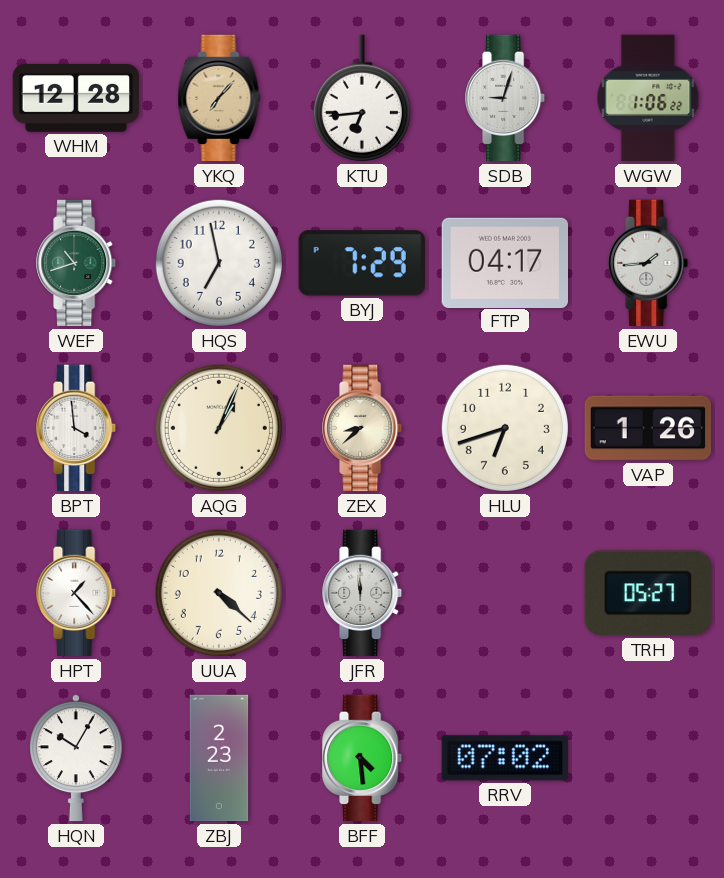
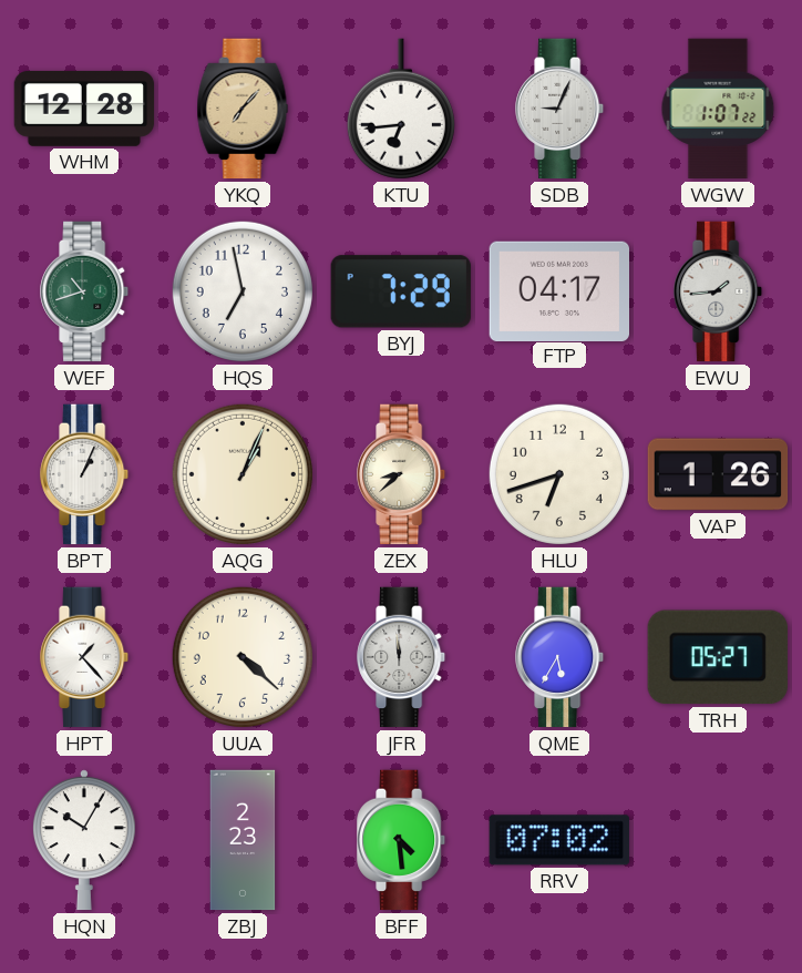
SDB: 9:03 -> 9:04
WGW: 1:06 -> 1:07
BPT: 3:59 -> 1:04
QME: none -> 5:35
